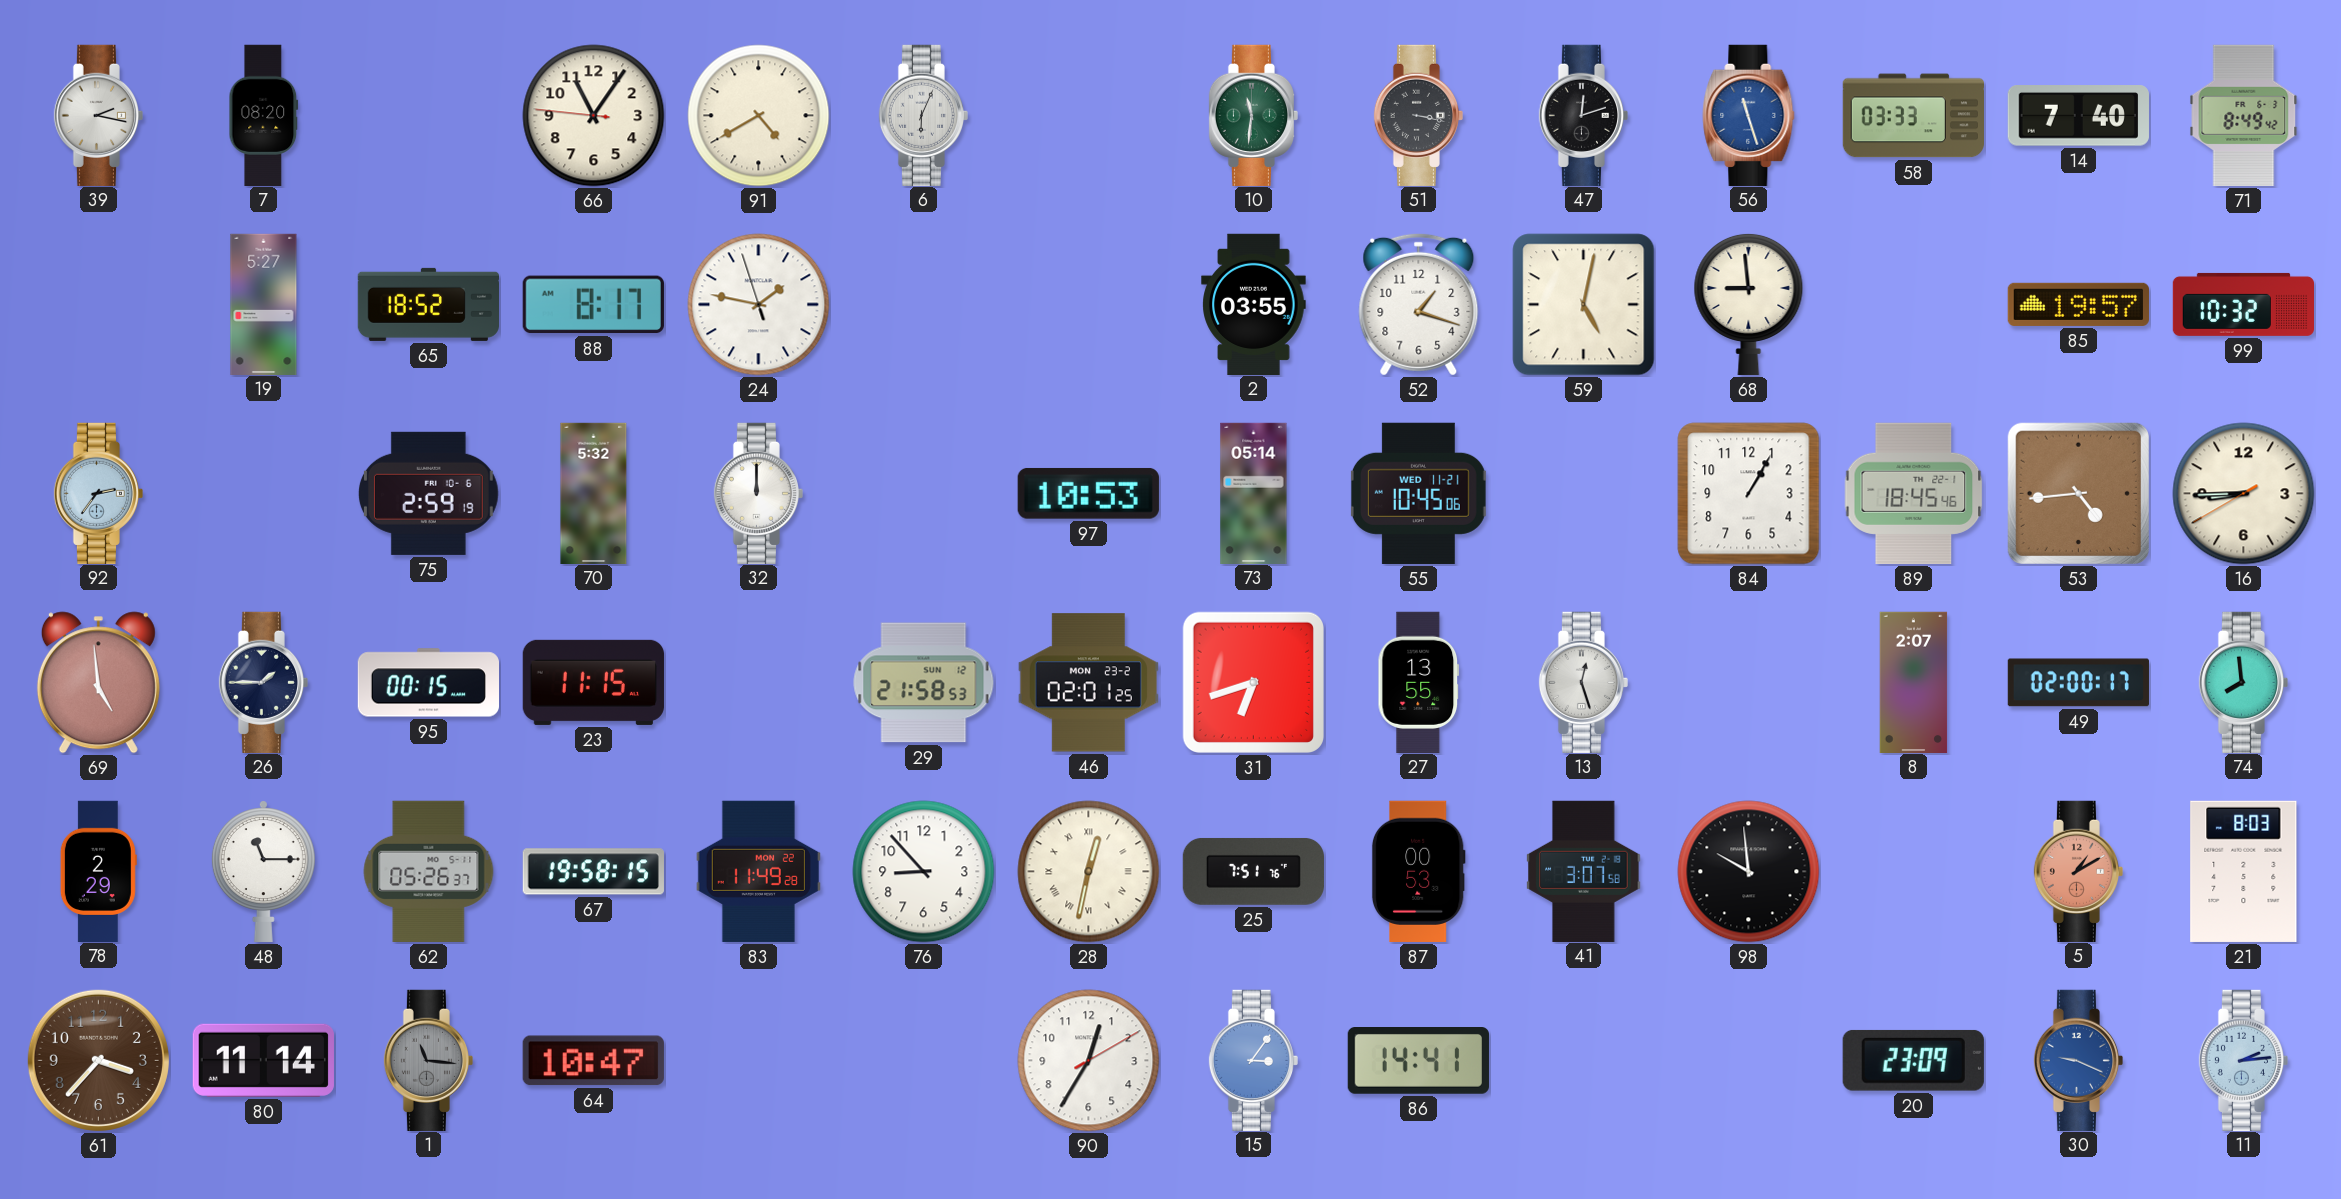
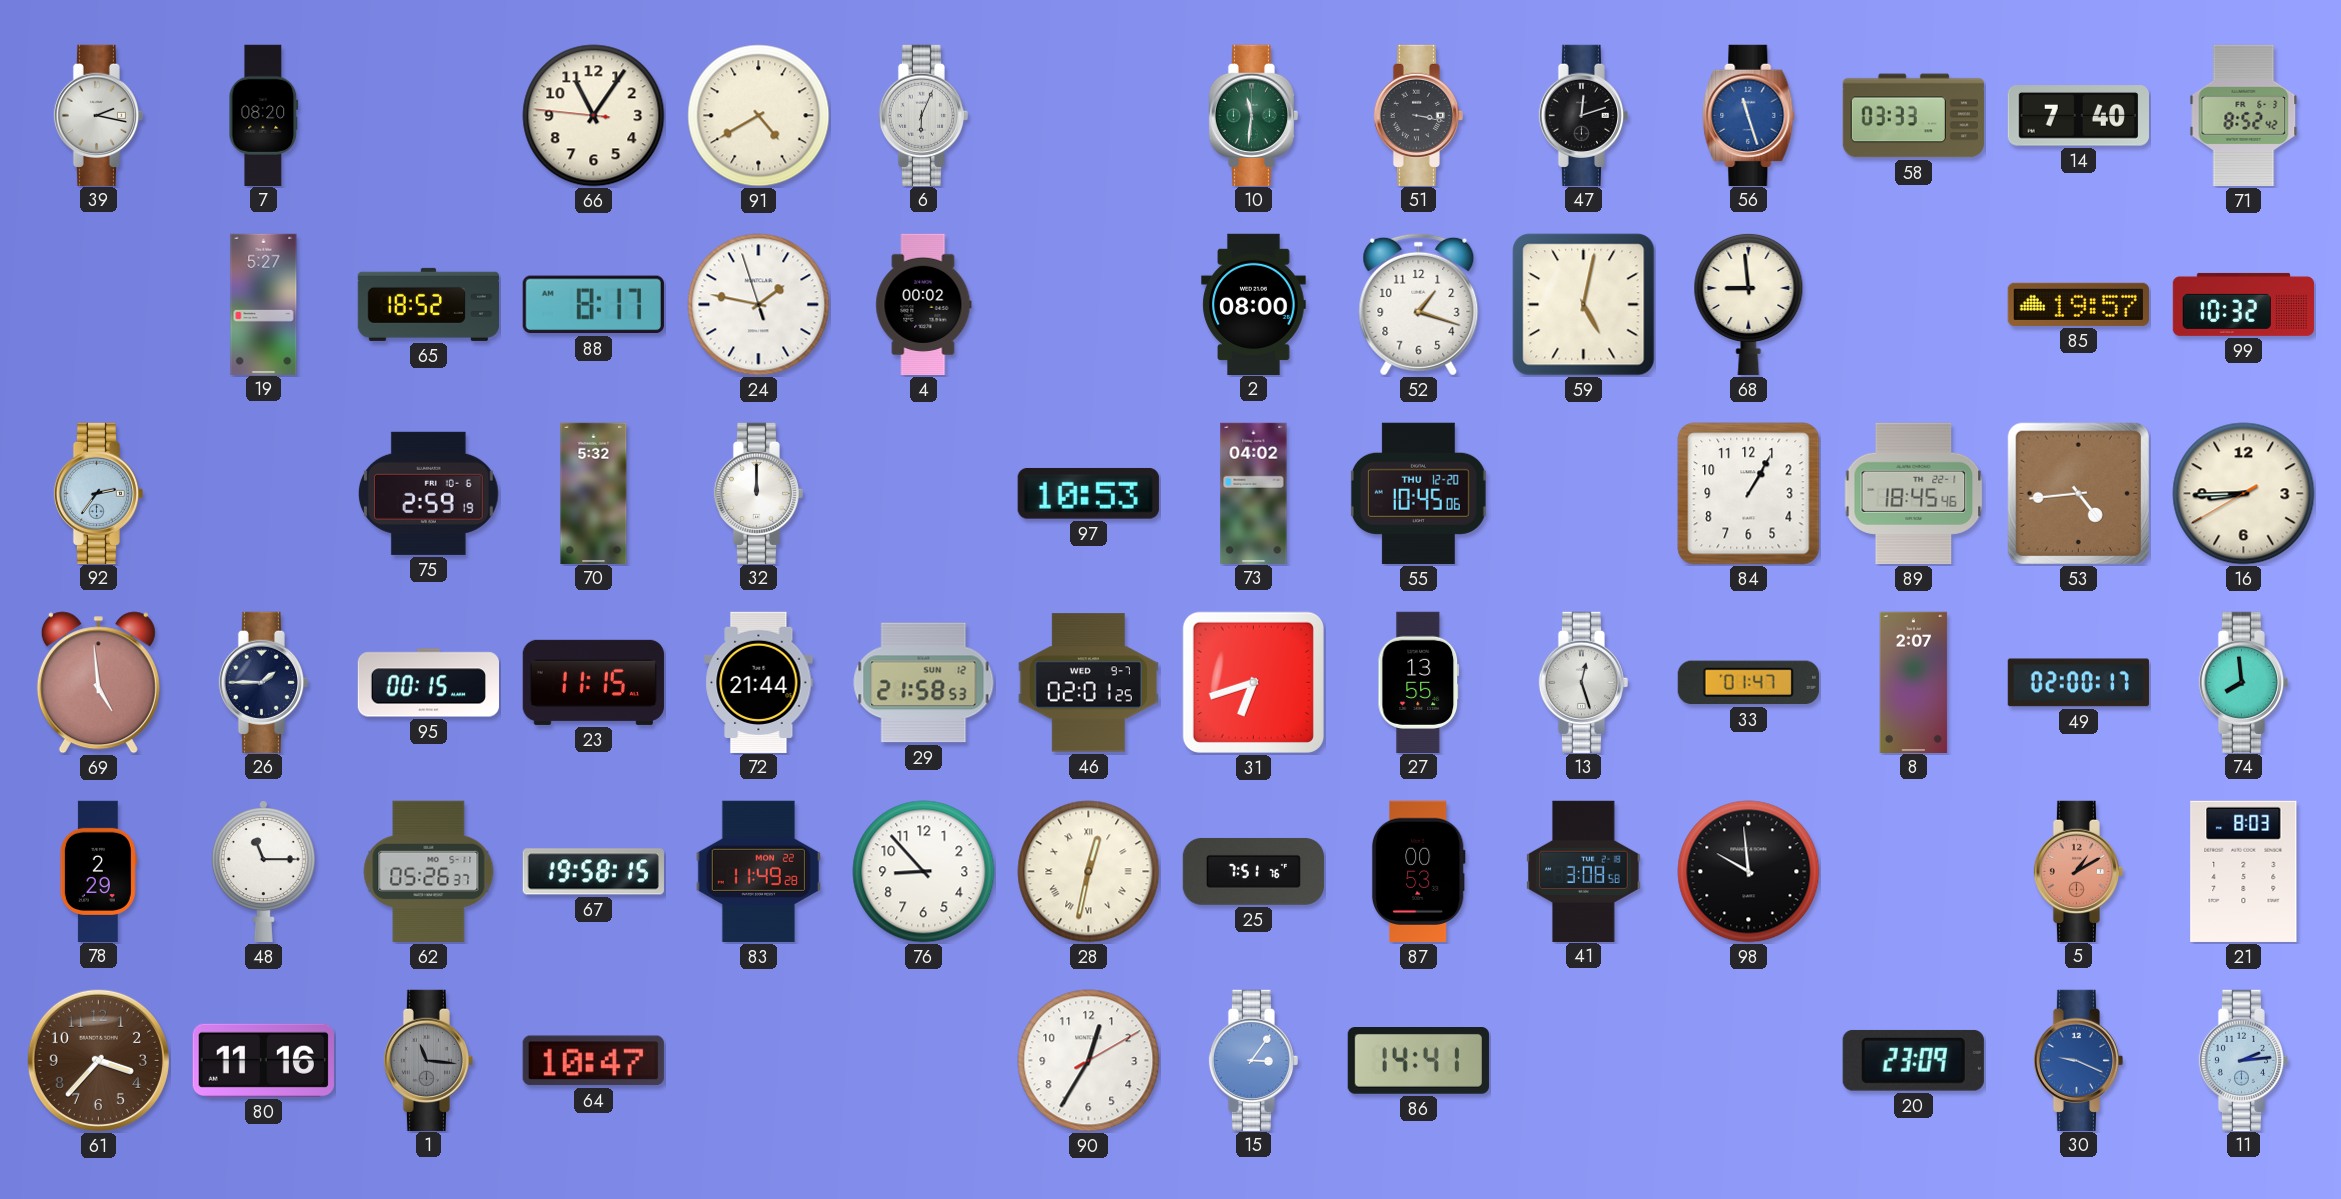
71: 8:49 -> 8:52
4: none -> 00:02
2: 03:55 -> 08:00
73: 05:14 -> 04:02
55 date: WED 11-21 -> THU 12-20
72: none -> 21:44
46 date: MON 23-2 -> WED 9-7
33: none -> 01:47
41: 3:07 -> 3:08
80: 11:14 -> 11:16
